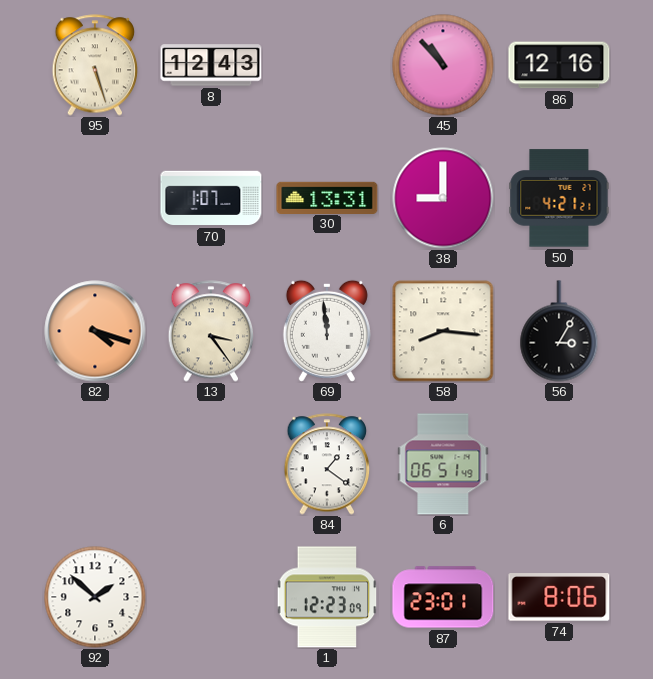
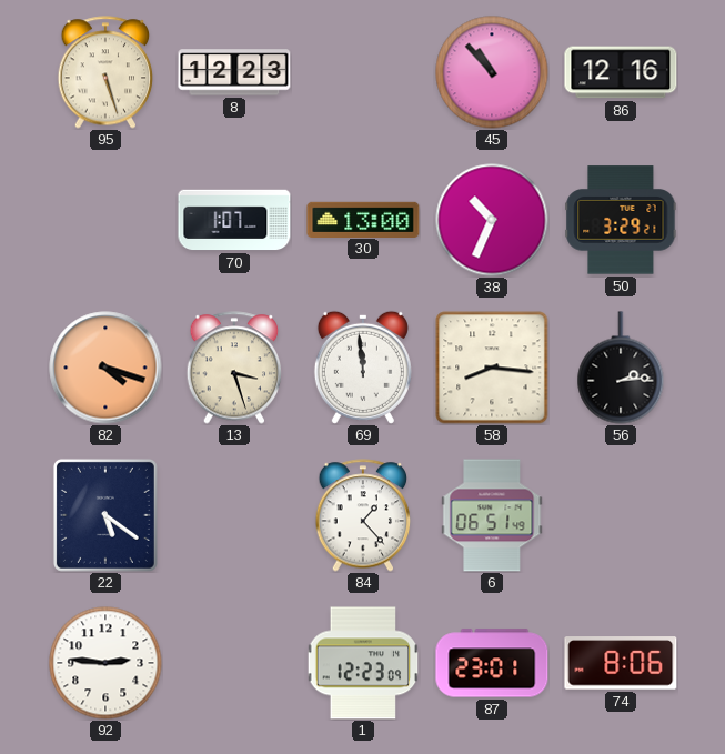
8: 12:43 -> 12:23
30: 13:31 -> 13:00
38: 9:00 -> 10:34
50: 4:21 -> 3:29
13: 3:24 -> 3:27
56: 3:05 -> 2:14
22: none -> 5:21
84: 1:21 -> 1:23
92: 1:52 -> 2:46
